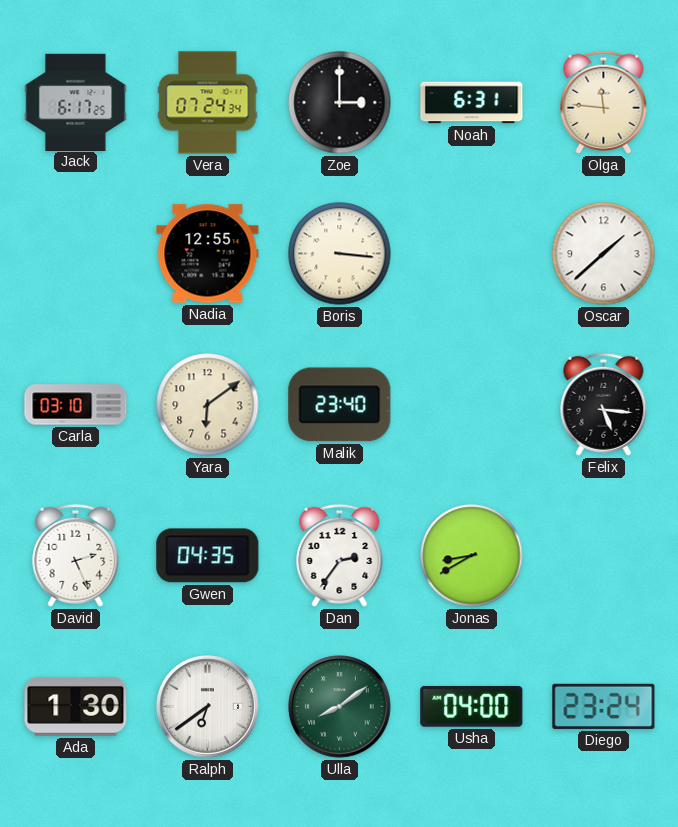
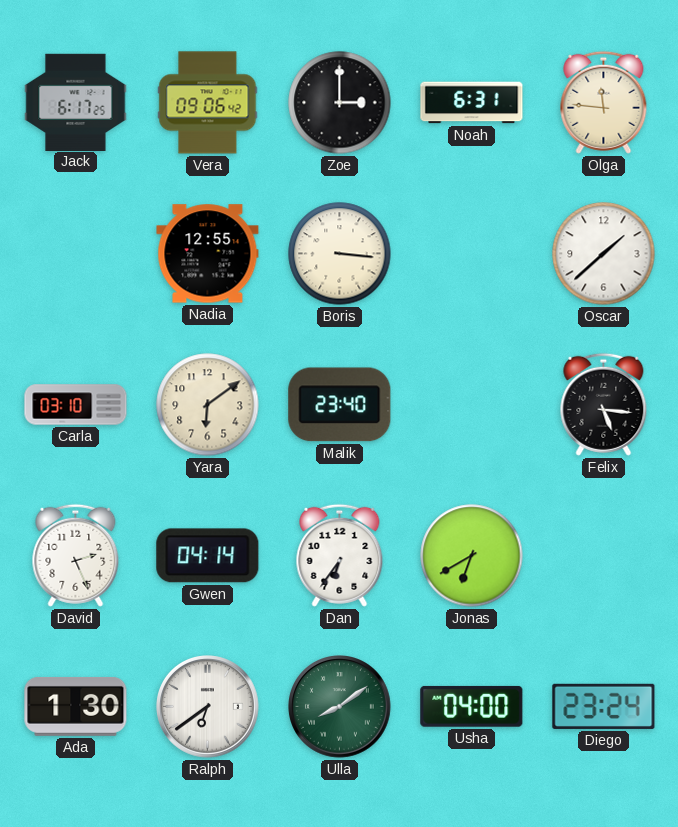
Vera: 07:24 -> 09:06
Gwen: 04:35 -> 04:14
Dan: 2:36 -> 6:36
Jonas: 8:40 -> 6:40
